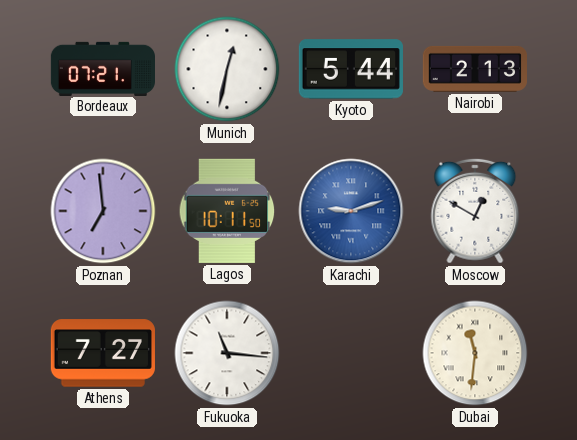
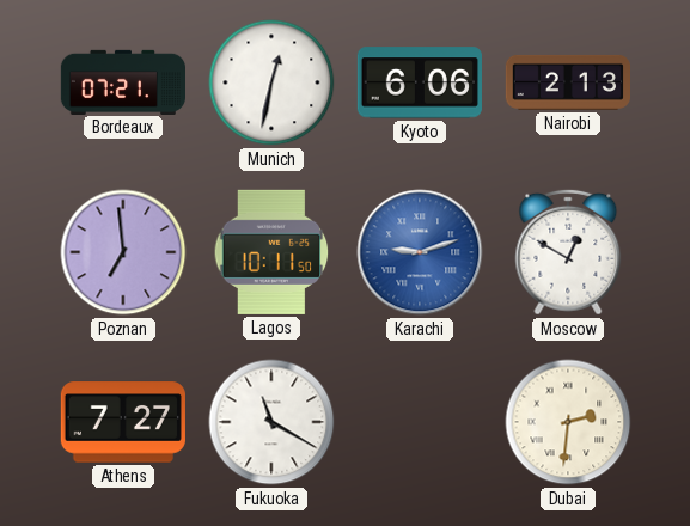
Kyoto: 5:44 -> 6:06
Fukuoka: 11:16 -> 11:20
Dubai: 11:31 -> 2:31
